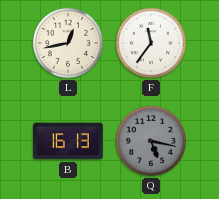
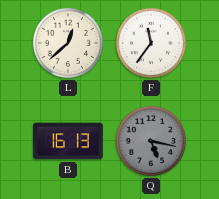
L: 12:43 -> 12:38
